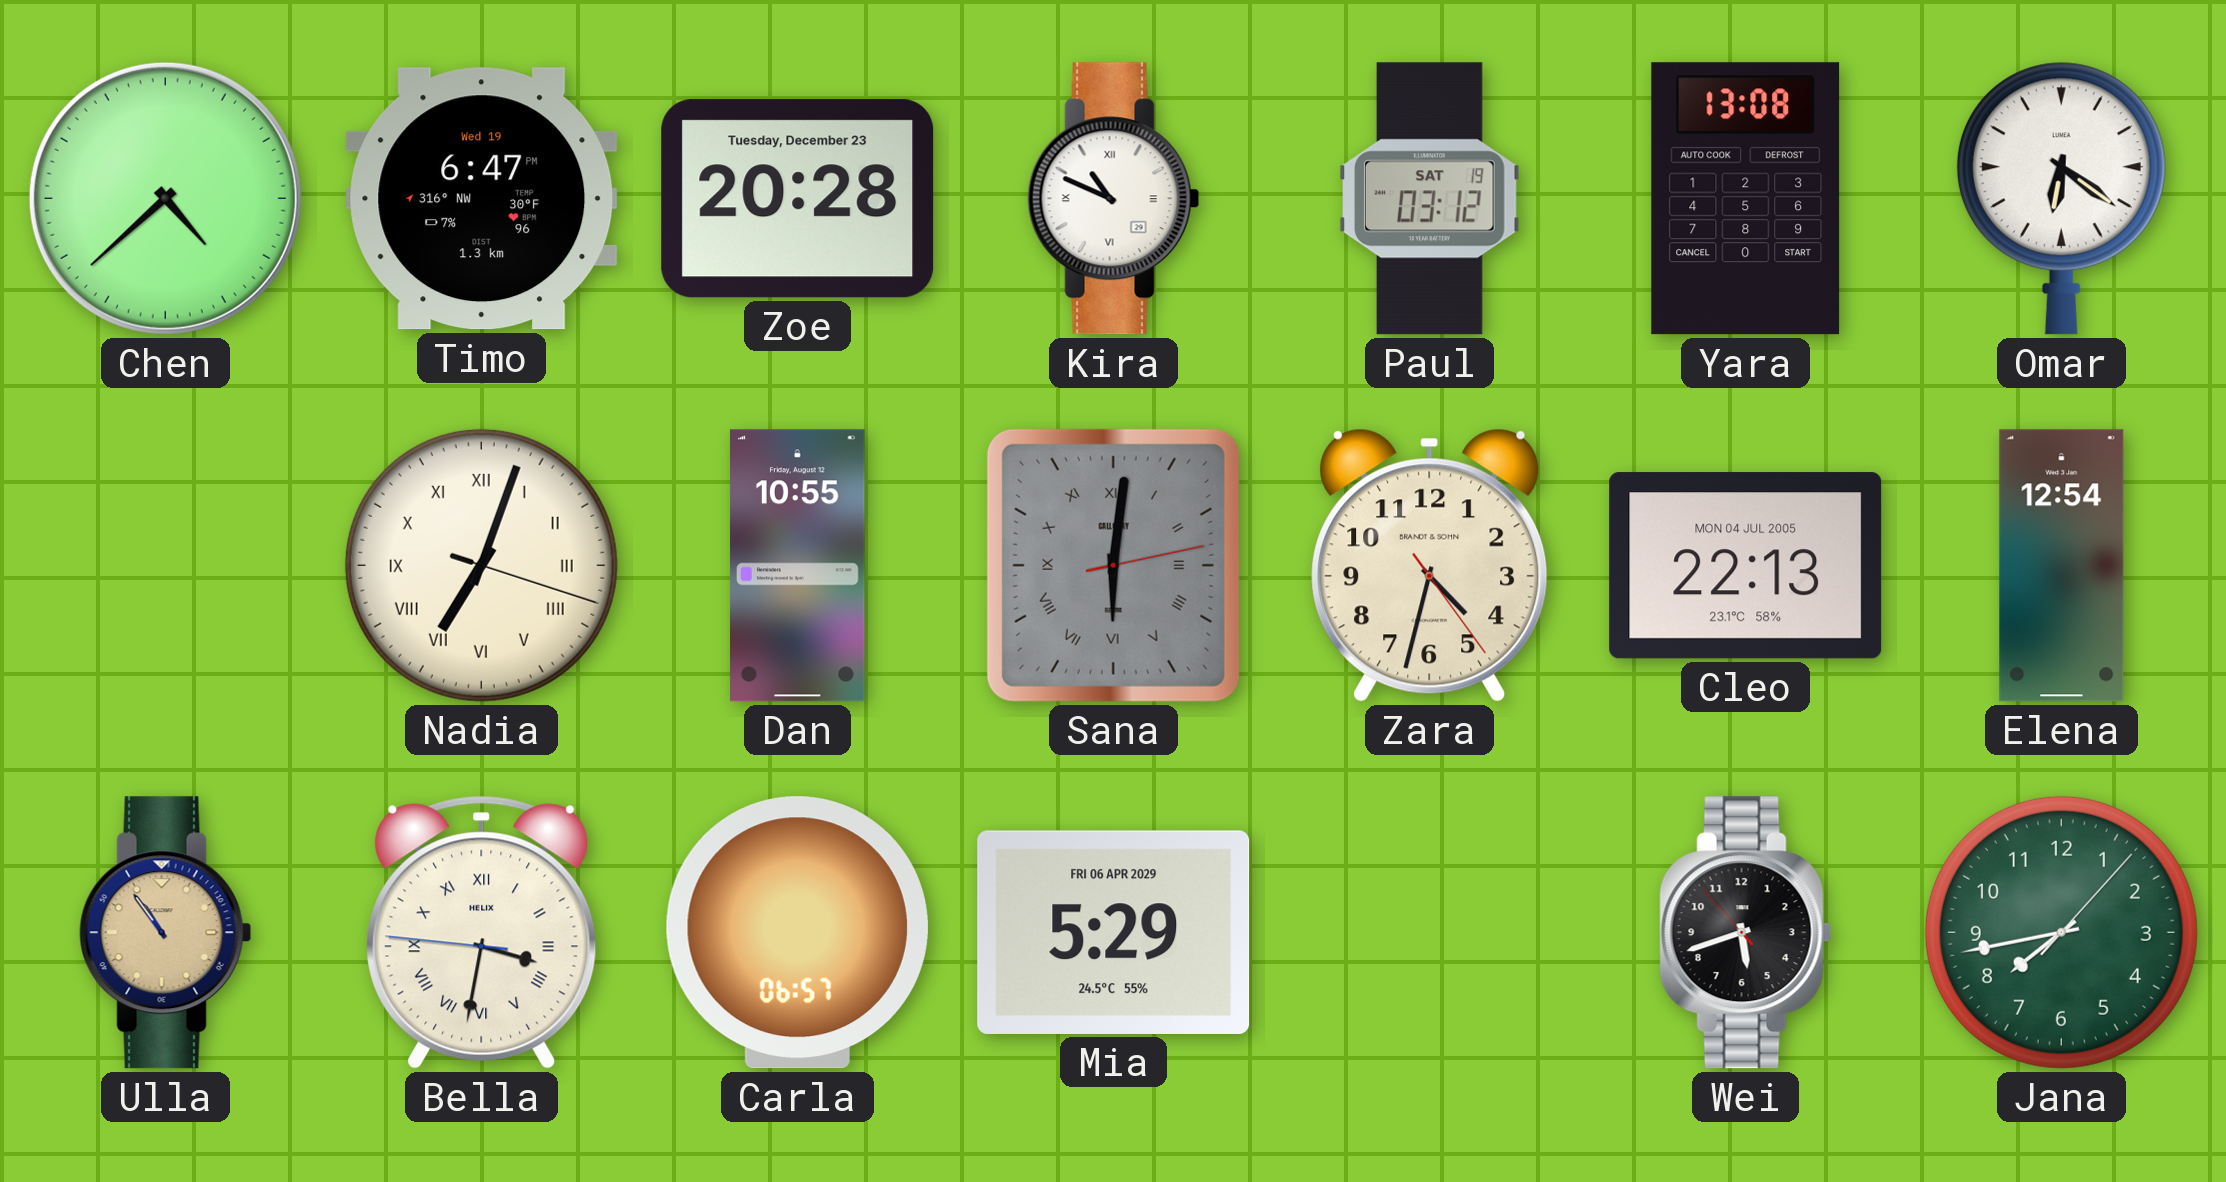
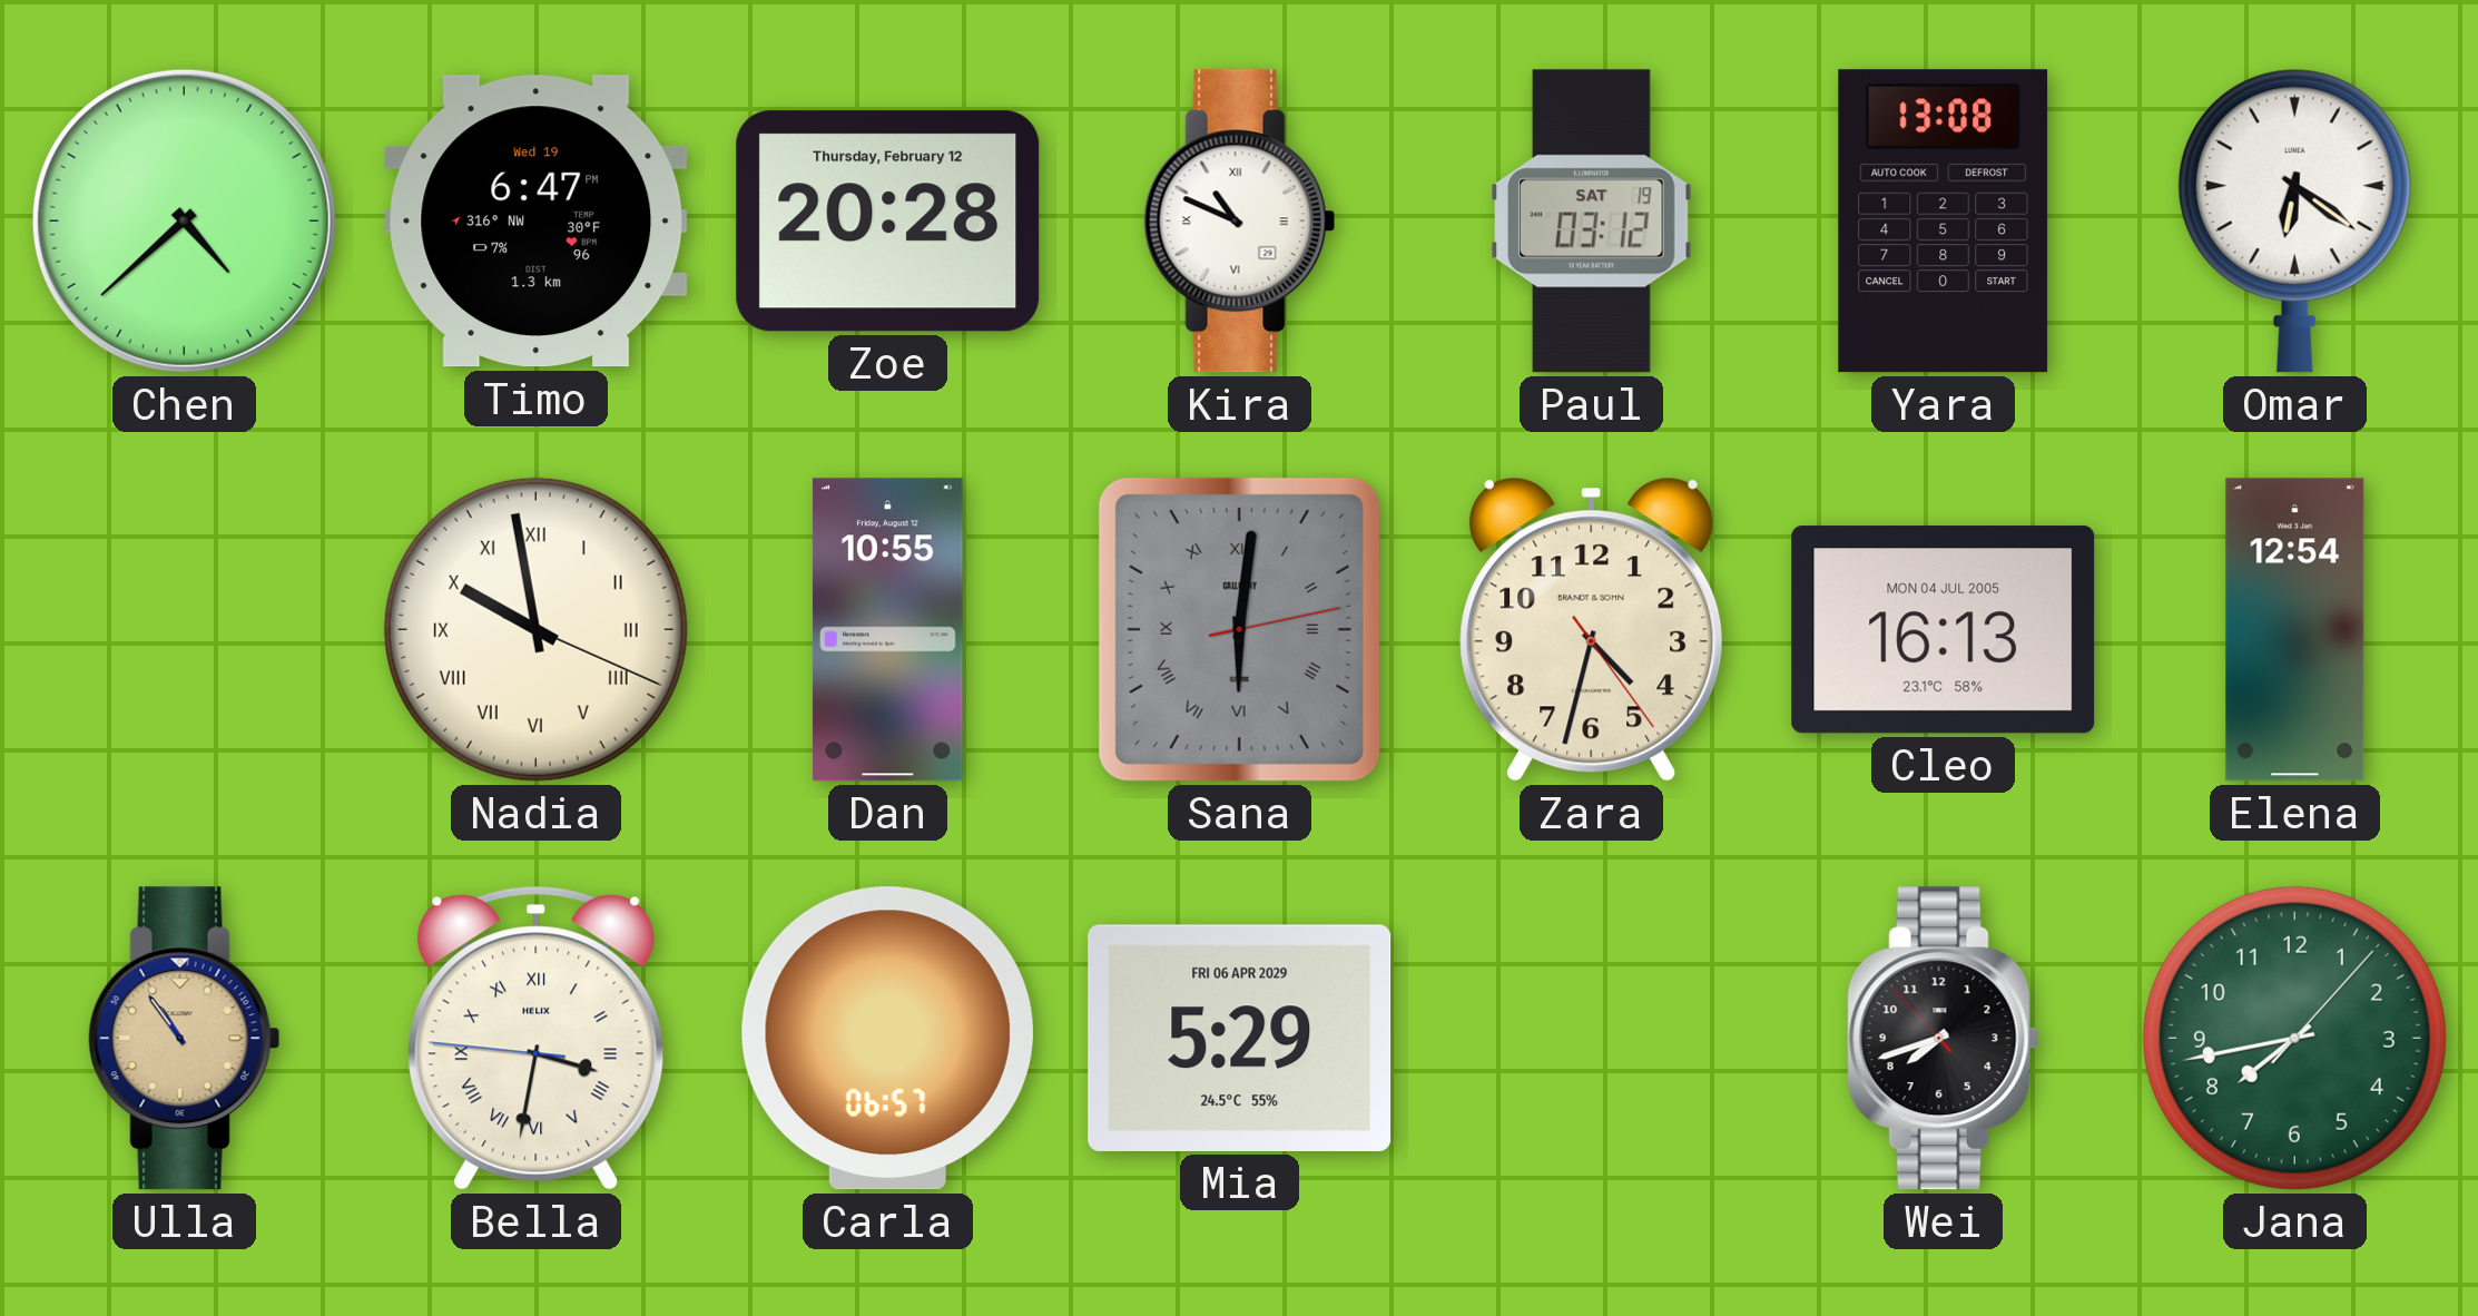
Zoe date: Tuesday, December 23 -> Thursday, February 12
Nadia: 7:03 -> 9:58
Cleo: 22:13 -> 16:13
Wei: 5:41 -> 7:41
